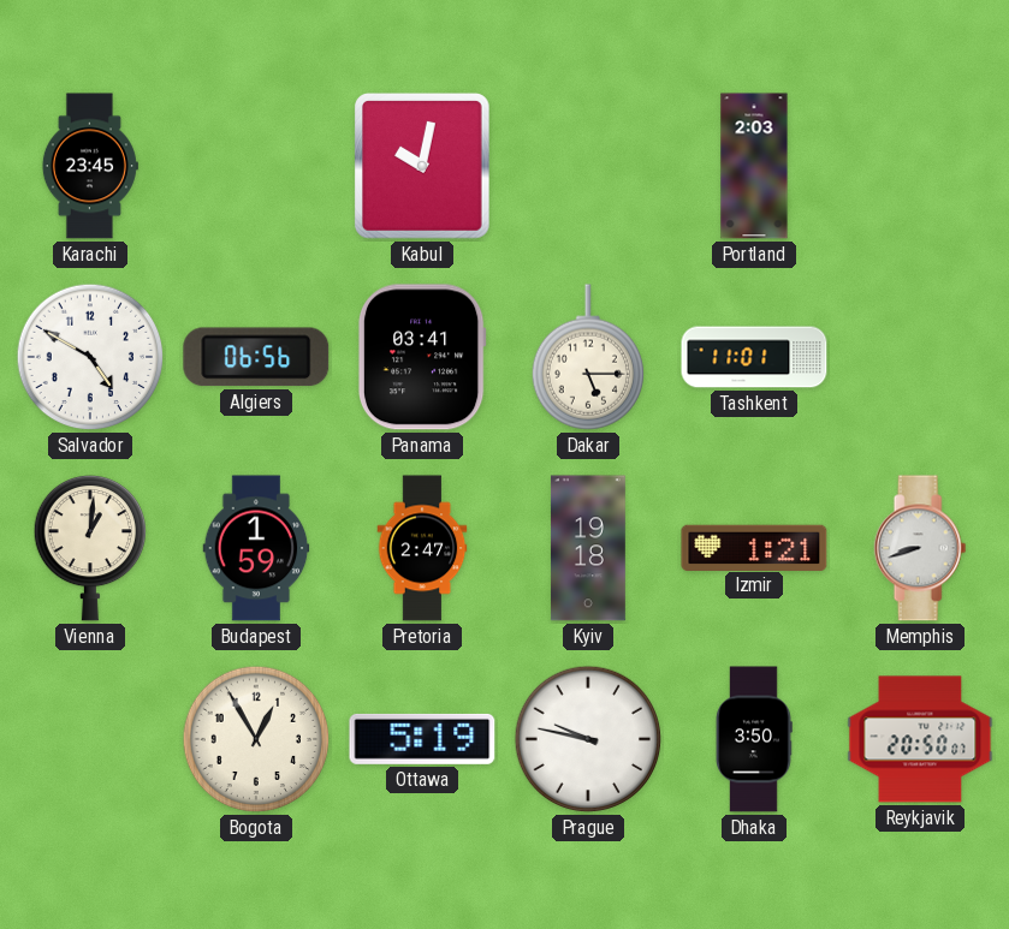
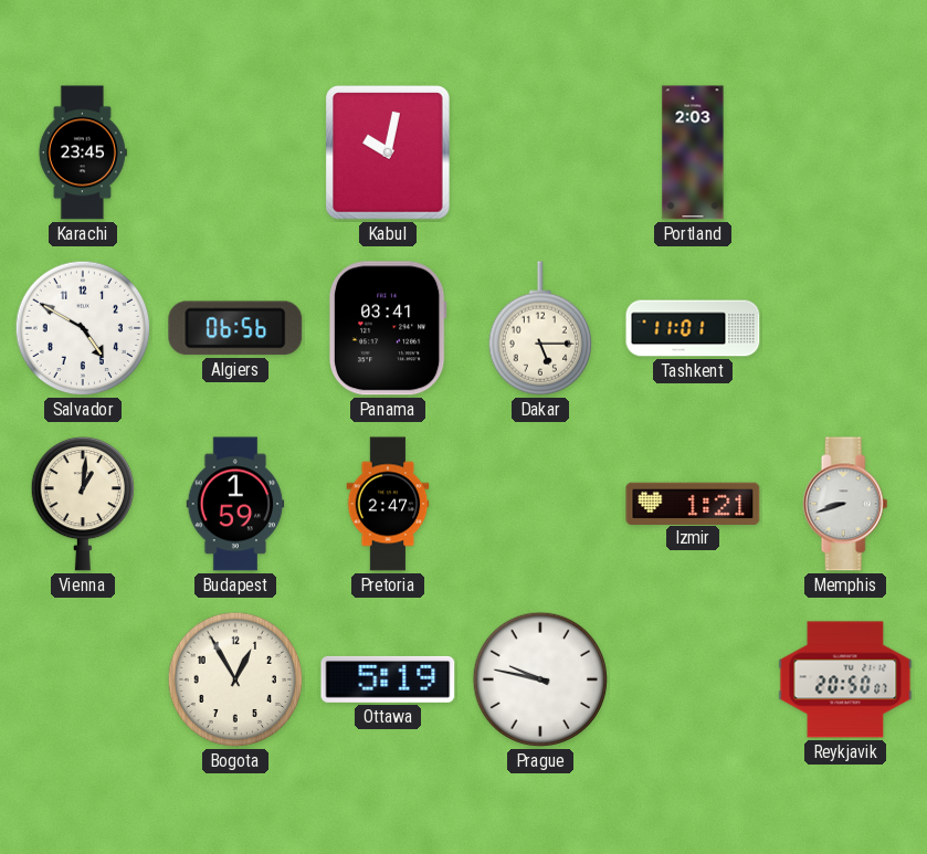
Kyiv: 19:18 -> none
Dhaka: 3:50 -> none
